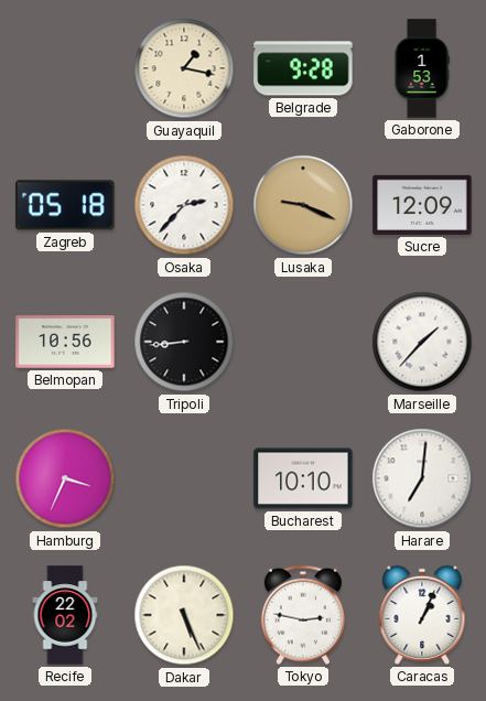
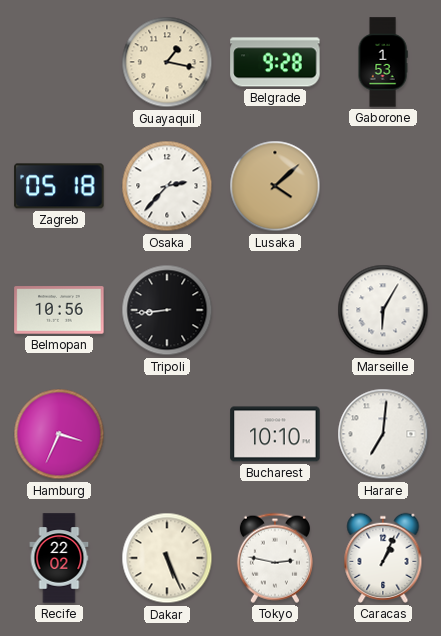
Lusaka: 9:19 -> 4:08
Sucre: 12:09 -> none
Marseille: 1:37 -> 6:05
